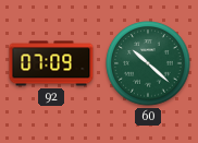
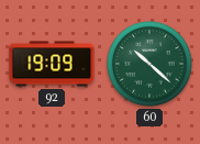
92: 07:09 -> 19:09
